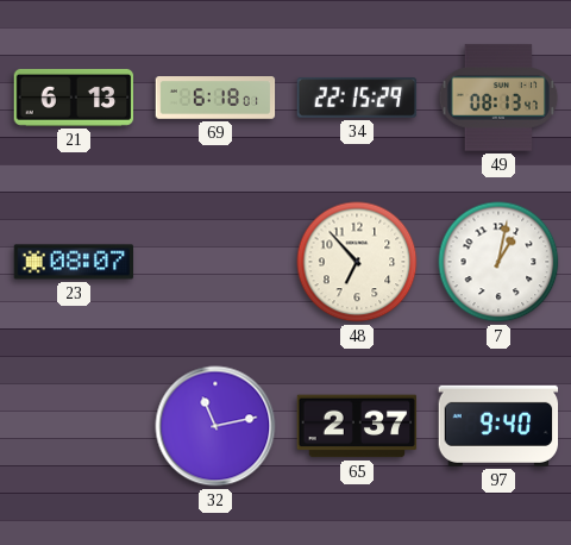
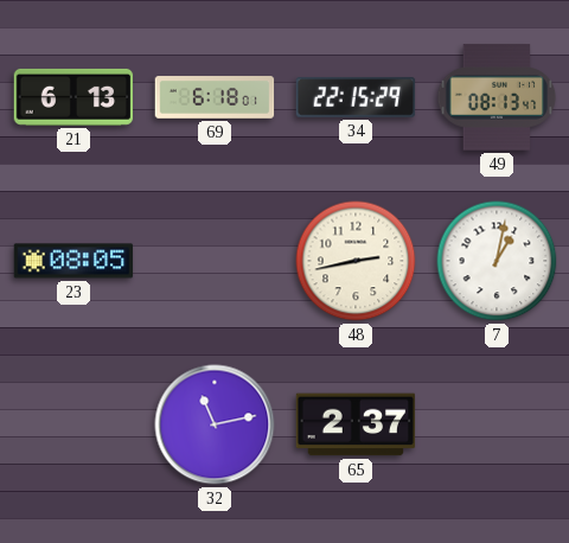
23: 08:07 -> 08:05
48: 6:53 -> 2:43
97: 9:40 -> none
